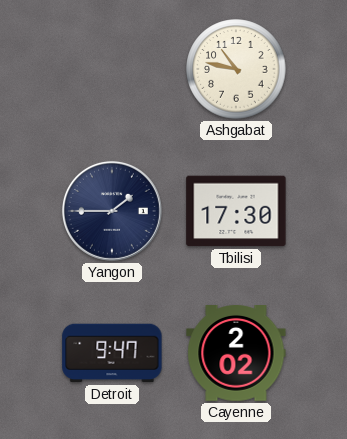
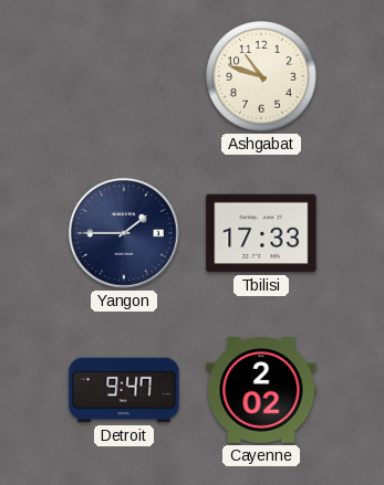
Ashgabat: 10:47 -> 10:48
Tbilisi: 17:30 -> 17:33
